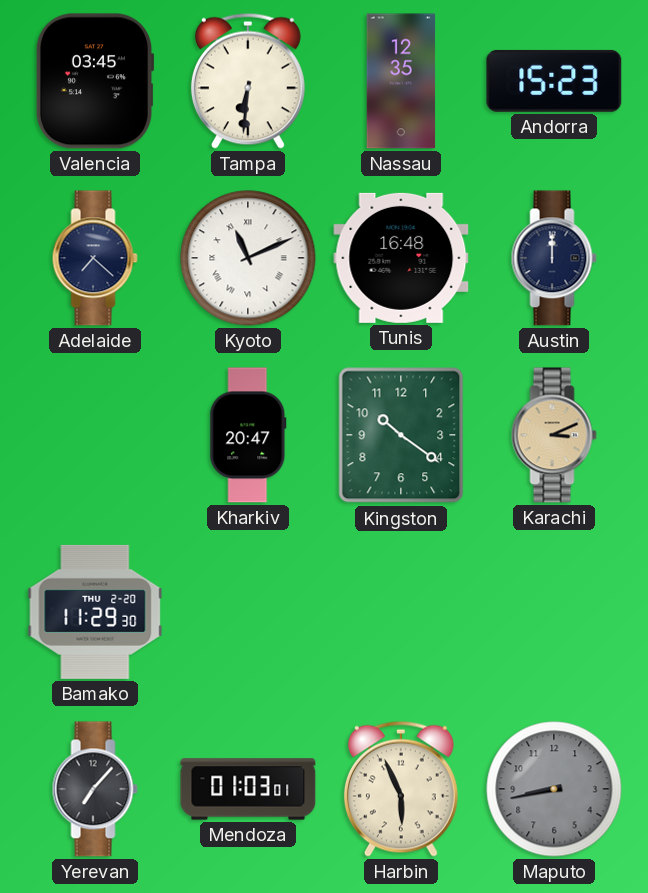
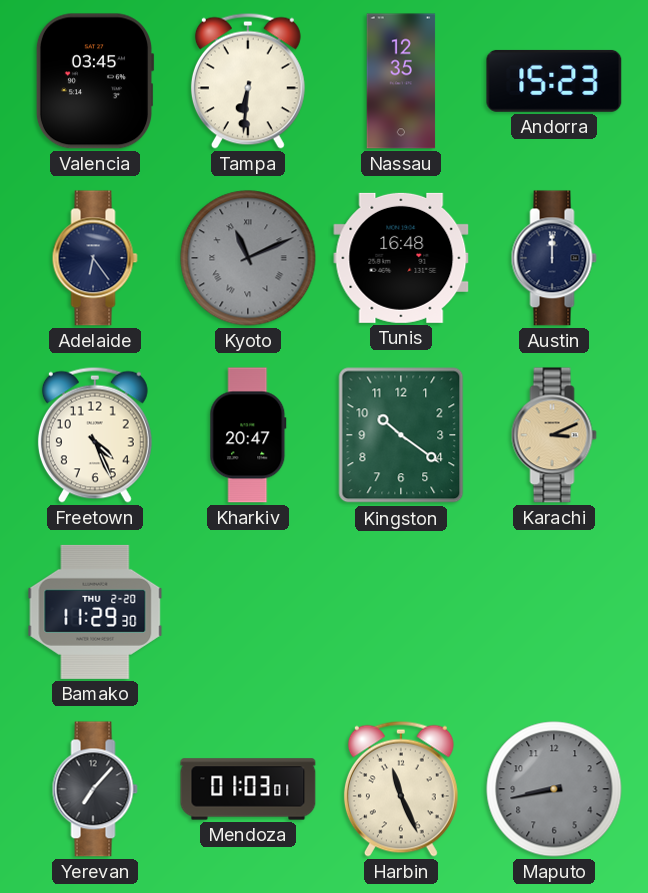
Adelaide: 7:22 -> 6:24
Kyoto dial: white -> grey
Freetown: none -> 4:26
Harbin: 5:56 -> 11:26
